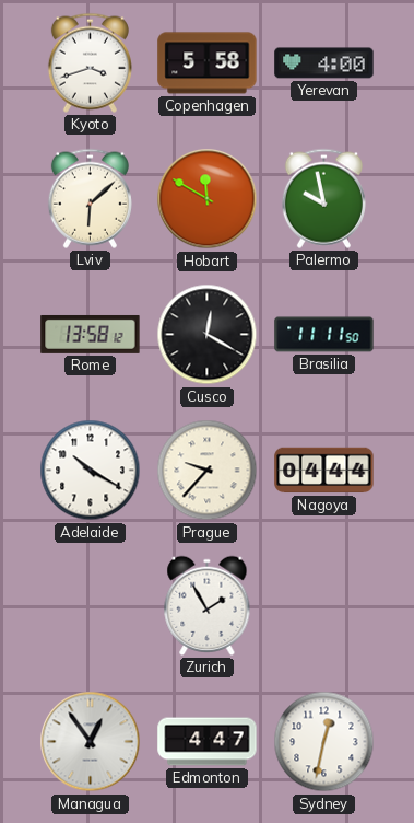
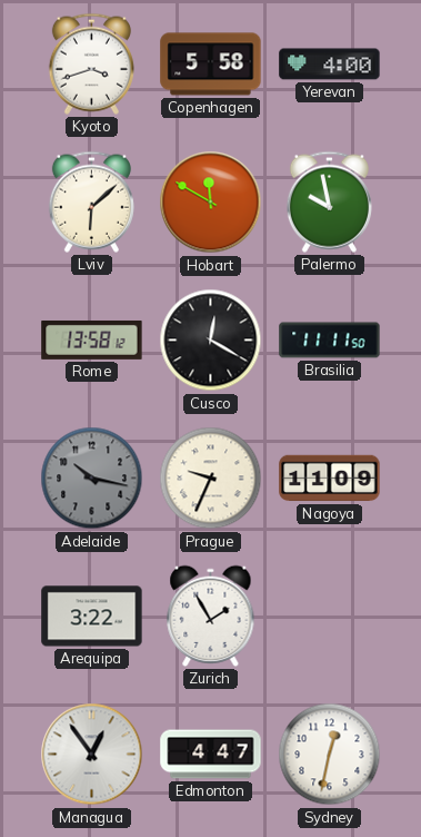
Adelaide: 10:20 -> 10:17
Adelaide dial: white -> grey
Prague: 9:37 -> 9:34
Nagoya: 04:44 -> 11:09
Arequipa: none -> 3:22
